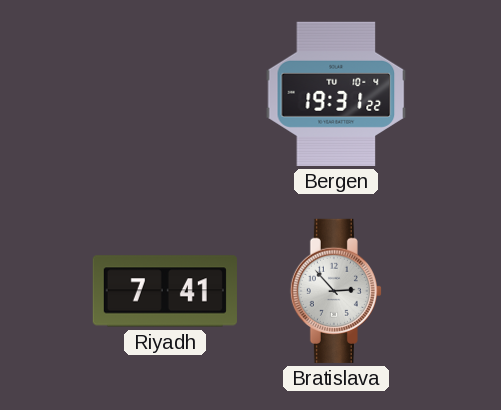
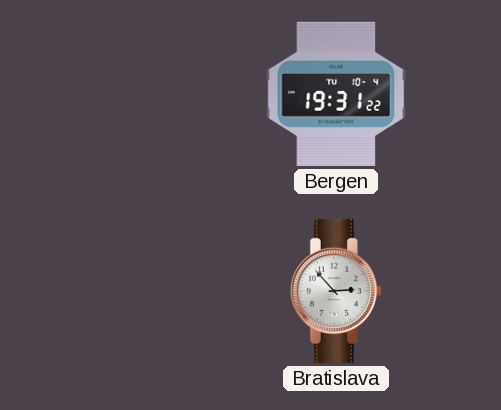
Riyadh: 7:41 -> none
